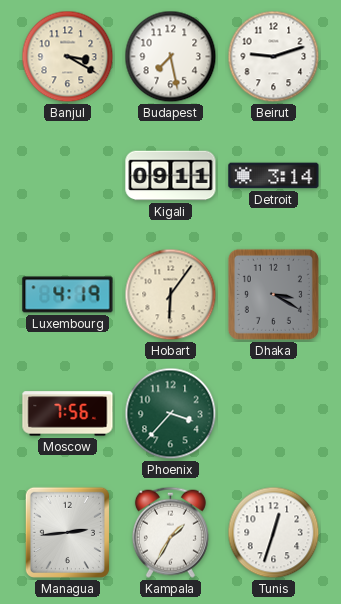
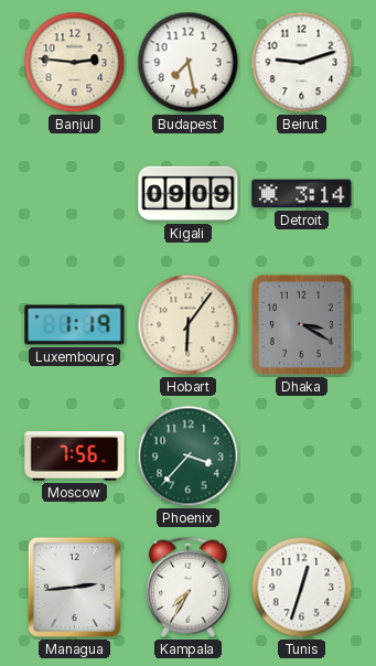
Banjul: 3:20 -> 2:46
Kigali: 09:11 -> 09:09
Luxembourg: 4:19 -> 1:19
Kampala: 1:35 -> 7:35
